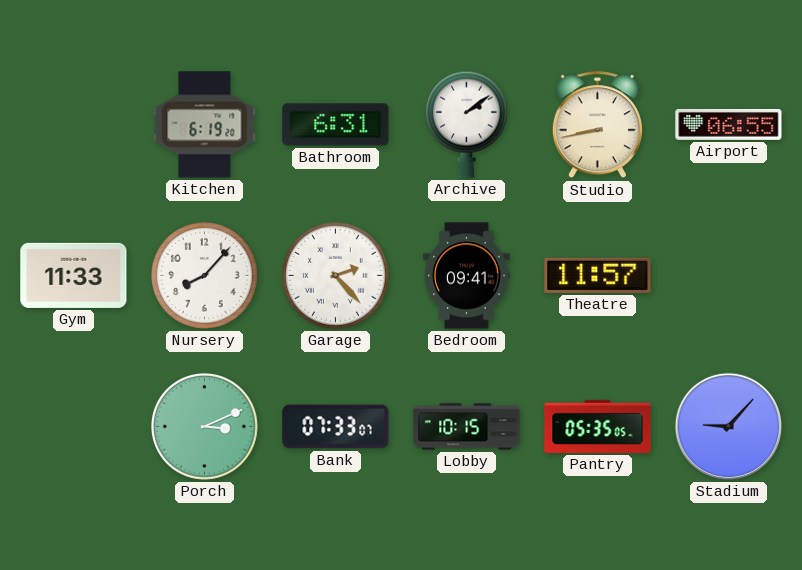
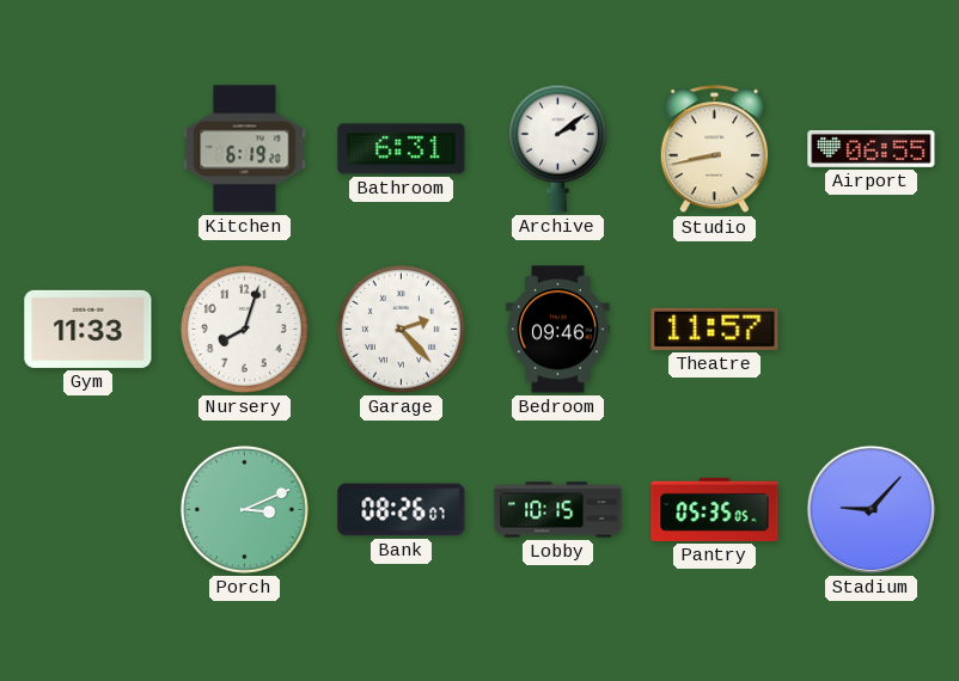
Nursery: 8:07 -> 8:03
Bedroom: 09:41 -> 09:46
Bank: 07:33 -> 08:26
